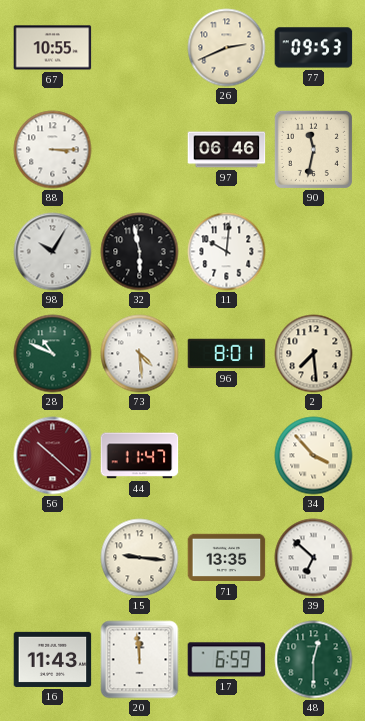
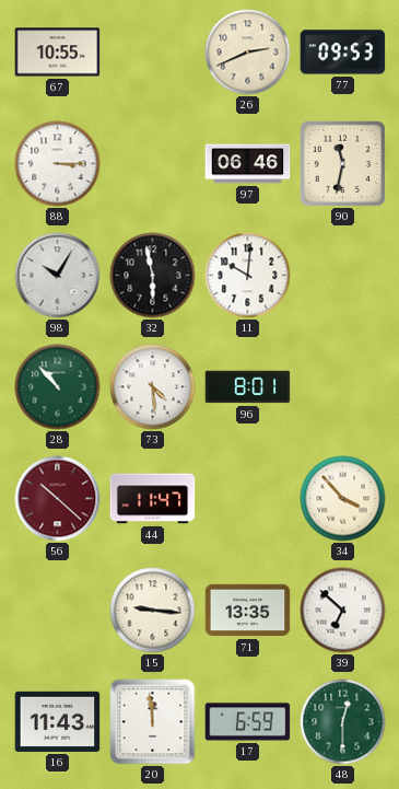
28: 10:49 -> 10:53
2: 7:29 -> none
